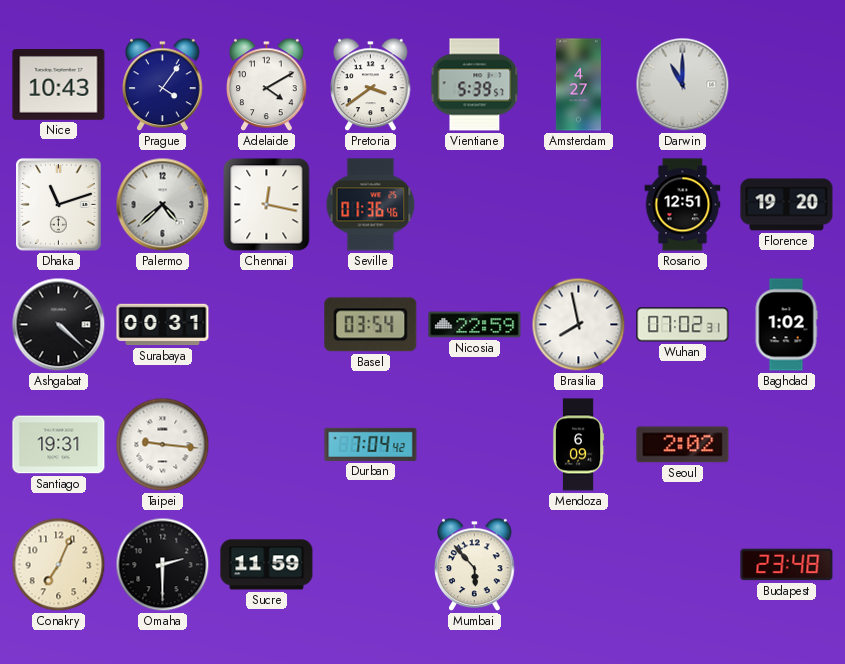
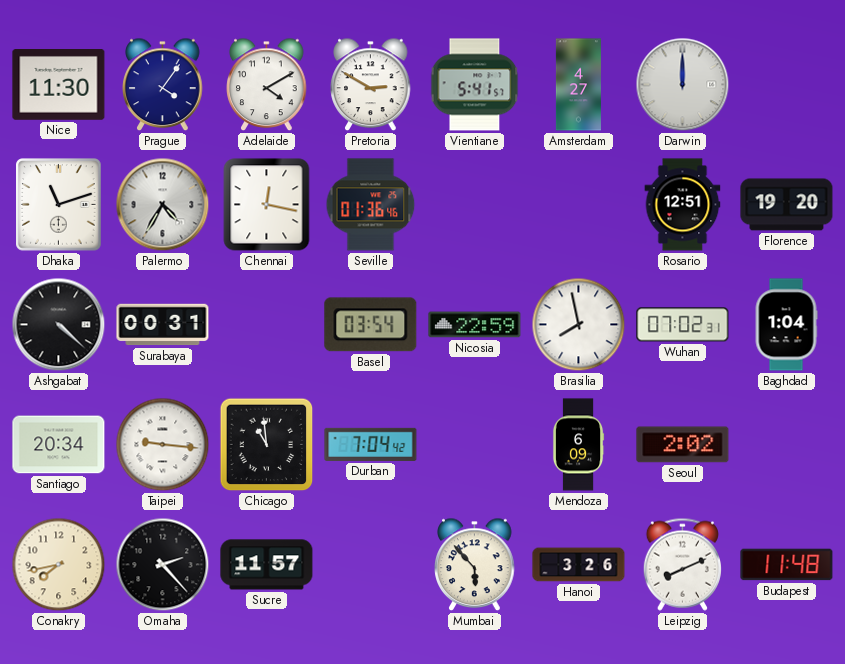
Nice: 10:43 -> 11:30
Pretoria: 3:39 -> 2:50
Vientiane: 5:39 -> 5:41
Darwin: 11:00 -> 12:00
Palermo: 4:38 -> 4:35
Baghdad: 1:02 -> 1:04
Santiago: 19:31 -> 20:34
Chicago: none -> 10:59
Conakry: 7:04 -> 7:43
Omaha: 2:30 -> 2:23
Sucre: 11:59 -> 11:57
Hanoi: none -> 3:26
Leipzig: none -> 8:11
Budapest: 23:48 -> 11:48
